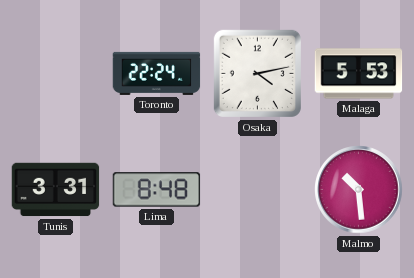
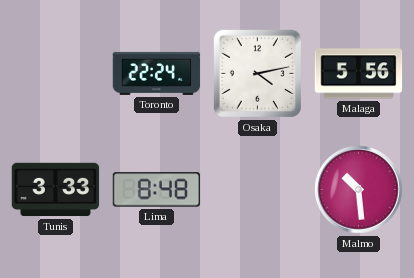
Malaga: 5:53 -> 5:56
Tunis: 3:31 -> 3:33
